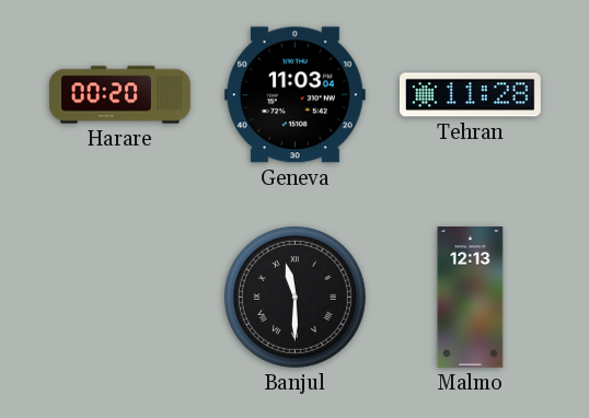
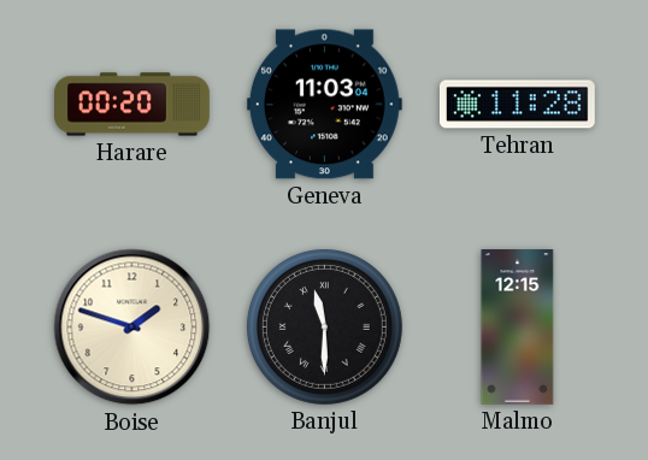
Boise: none -> 1:48
Malmo: 12:13 -> 12:15
